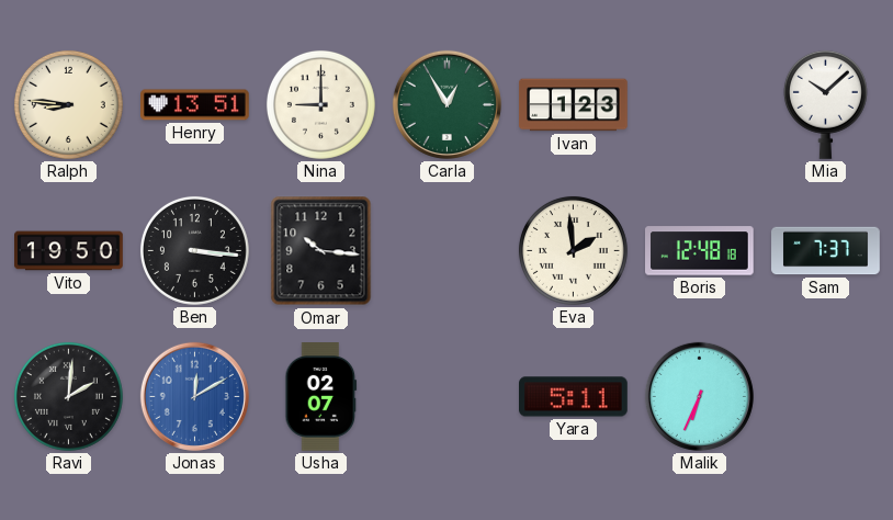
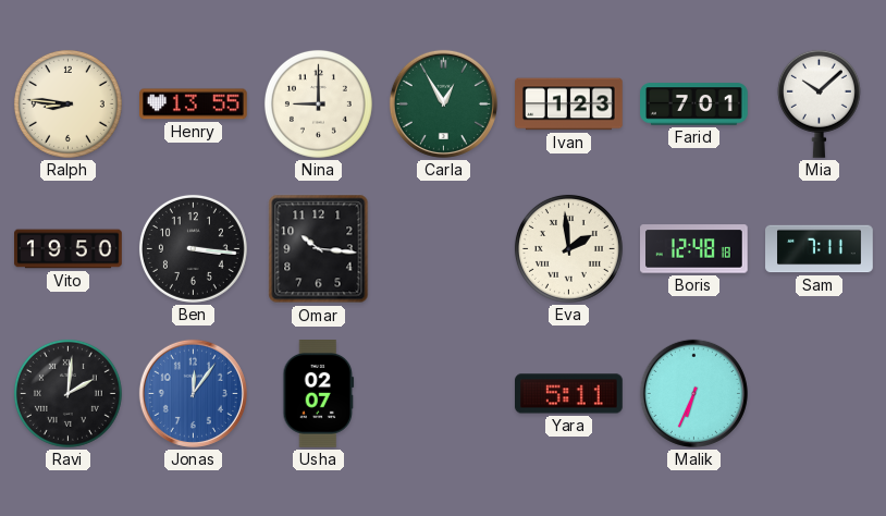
Henry: 13:51 -> 13:55
Farid: none -> 7:01
Sam: 7:37 -> 7:11
Jonas: 12:10 -> 12:06
